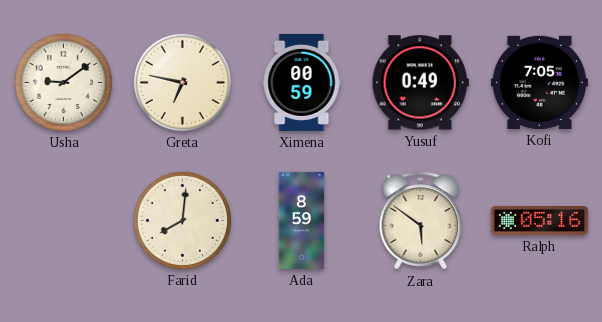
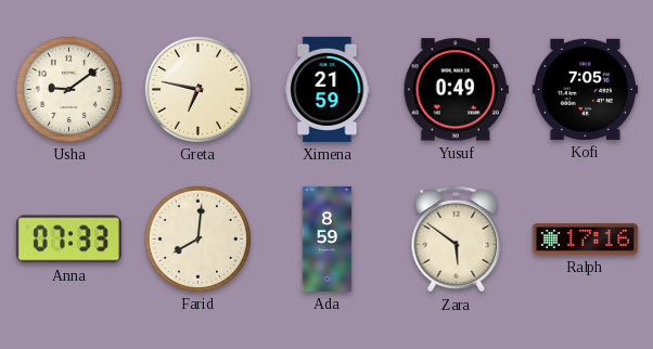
Ximena: 00:59 -> 21:59
Anna: none -> 07:33
Ralph: 05:16 -> 17:16
